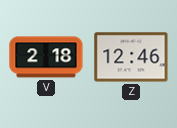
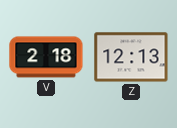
Z: 12:46 -> 12:13
